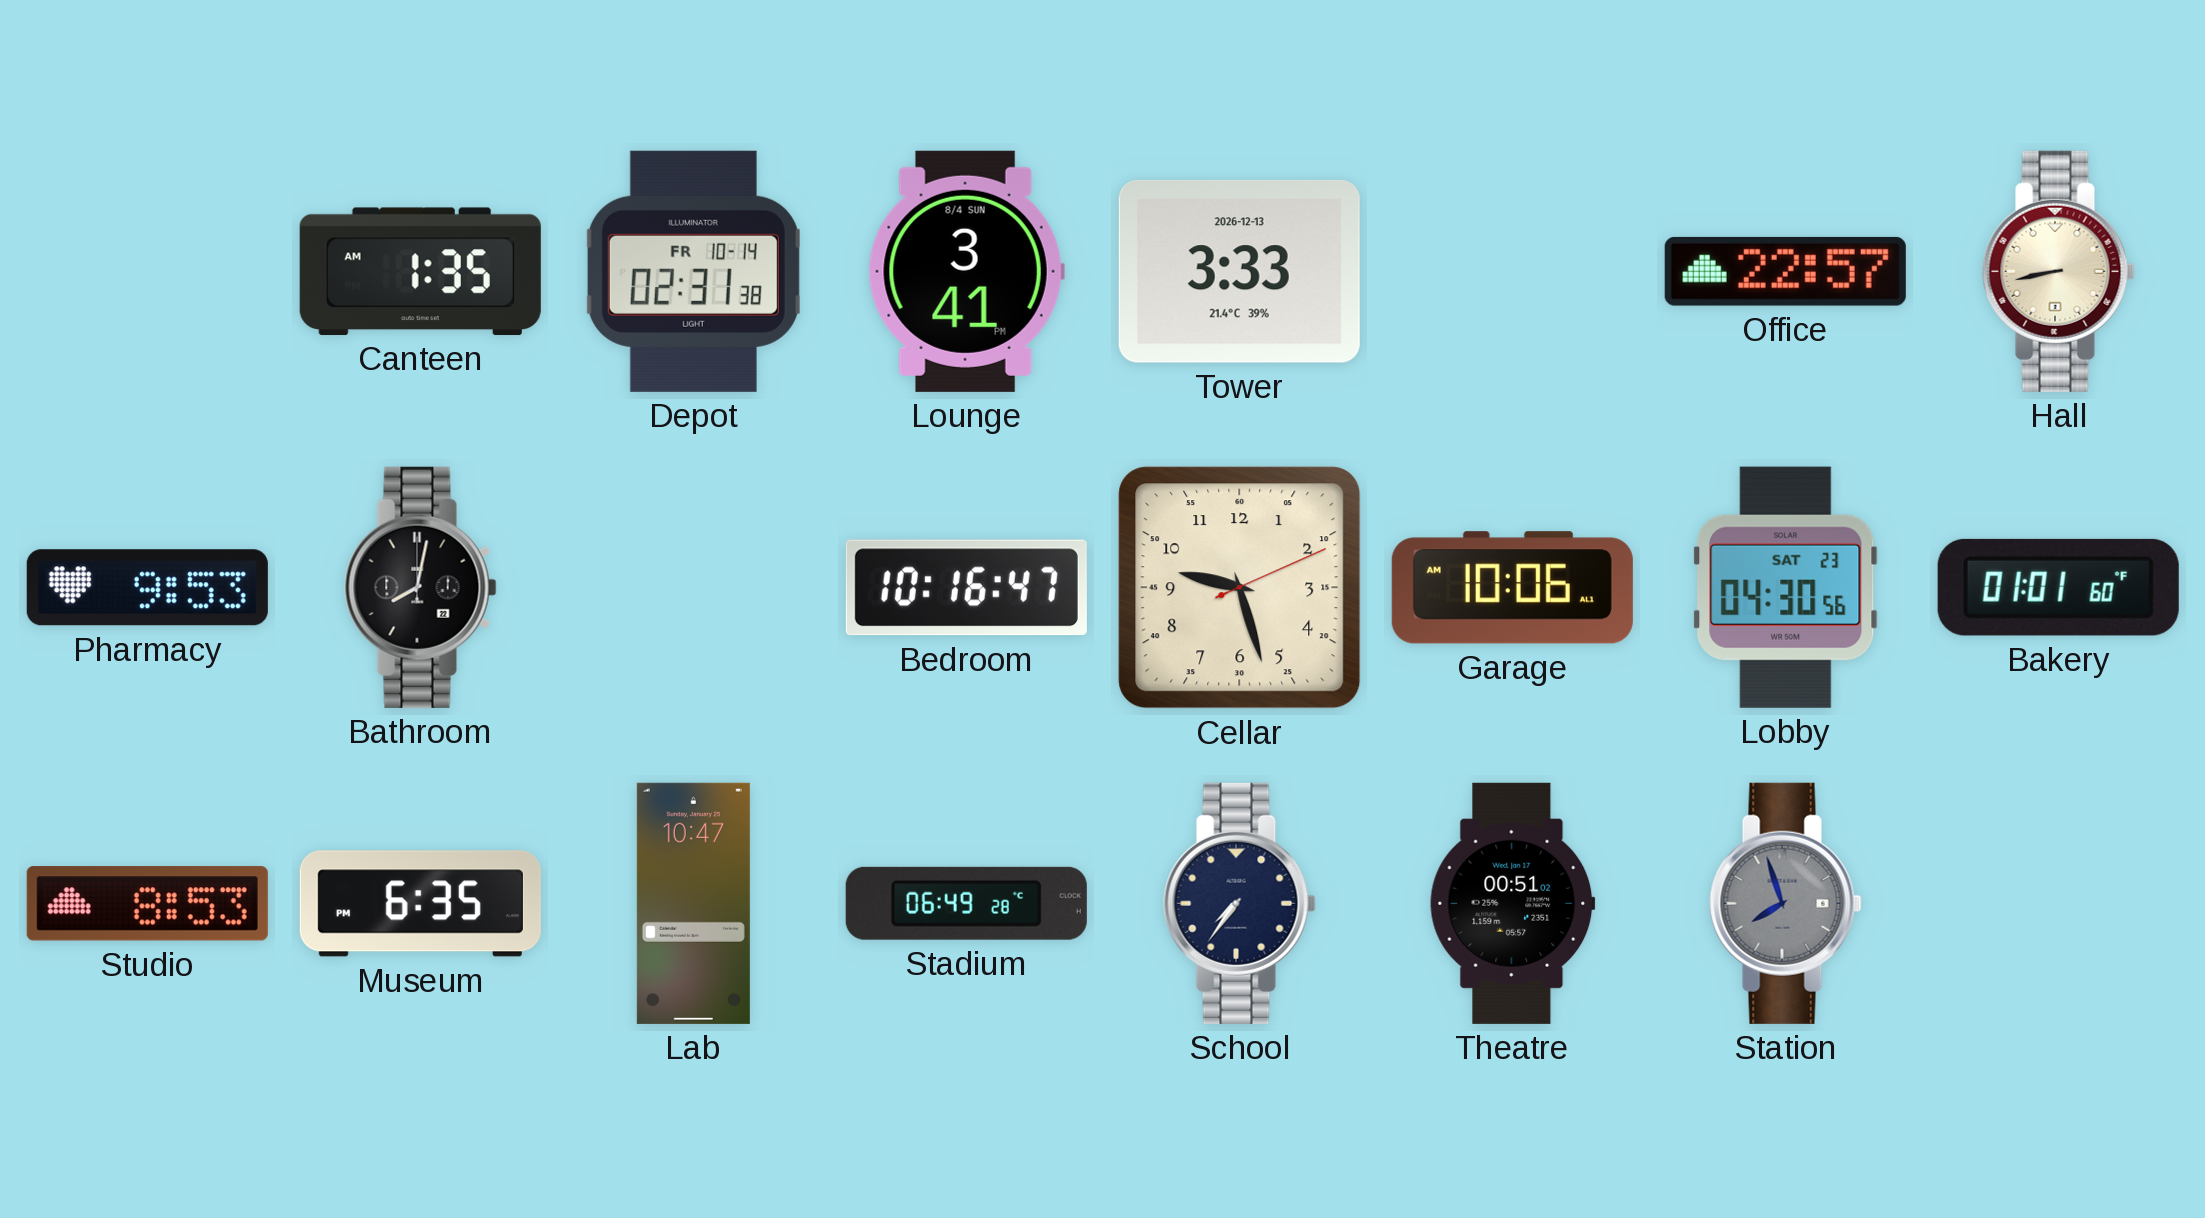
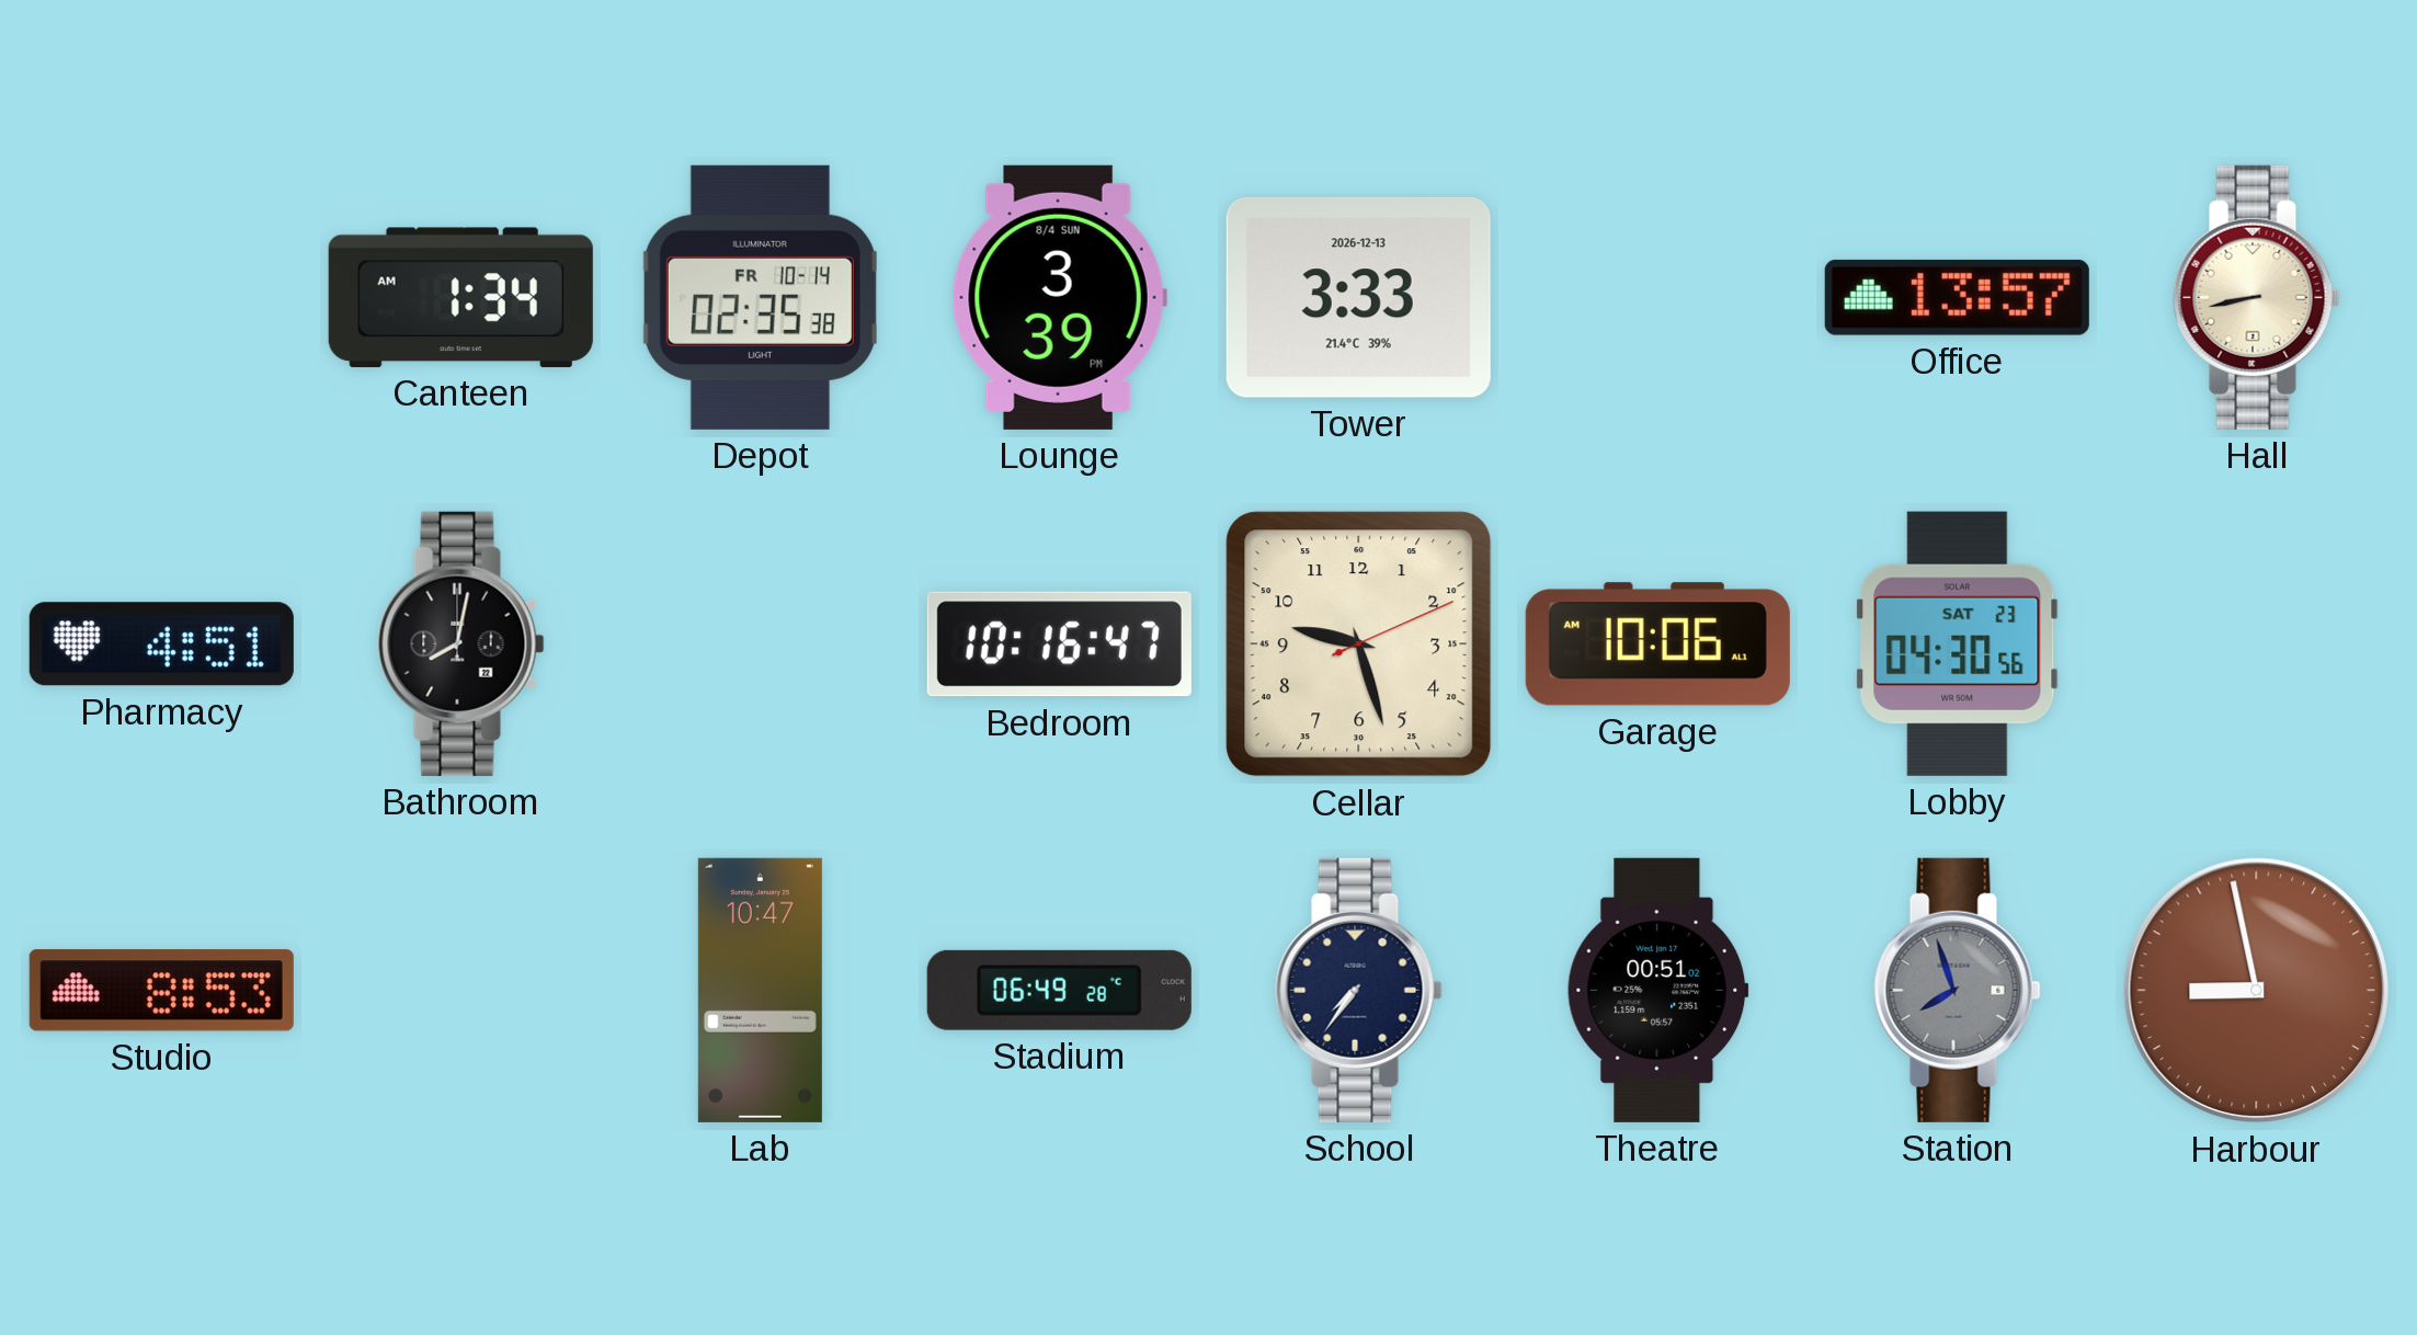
Canteen: 1:35 -> 1:34
Depot: 02:31 -> 02:35
Lounge: 3:41 -> 3:39
Office: 22:57 -> 13:57
Pharmacy: 9:53 -> 4:51
Bakery: 01:01 -> none
Museum: 6:35 -> none
Harbour: none -> 8:58
